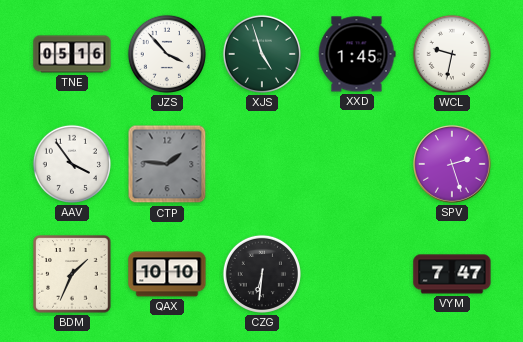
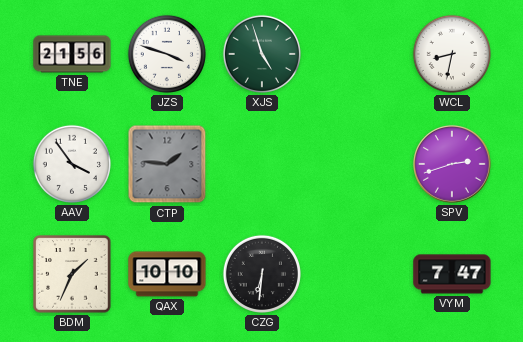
TNE: 05:16 -> 21:56
JZS: 3:53 -> 3:48
XXD: 1:45 -> none
WCL: 9:32 -> 8:32
SPV: 2:27 -> 2:42
